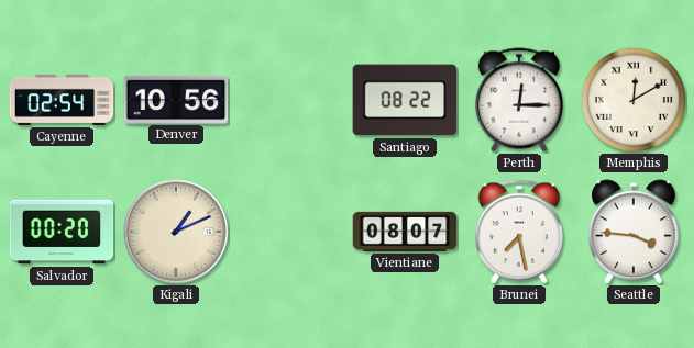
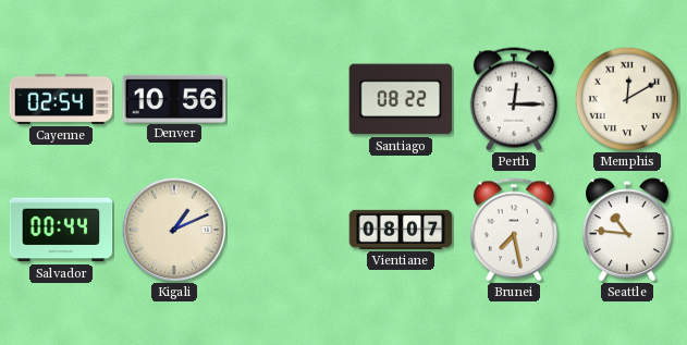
Salvador: 00:20 -> 00:44
Seattle: 3:46 -> 10:46
